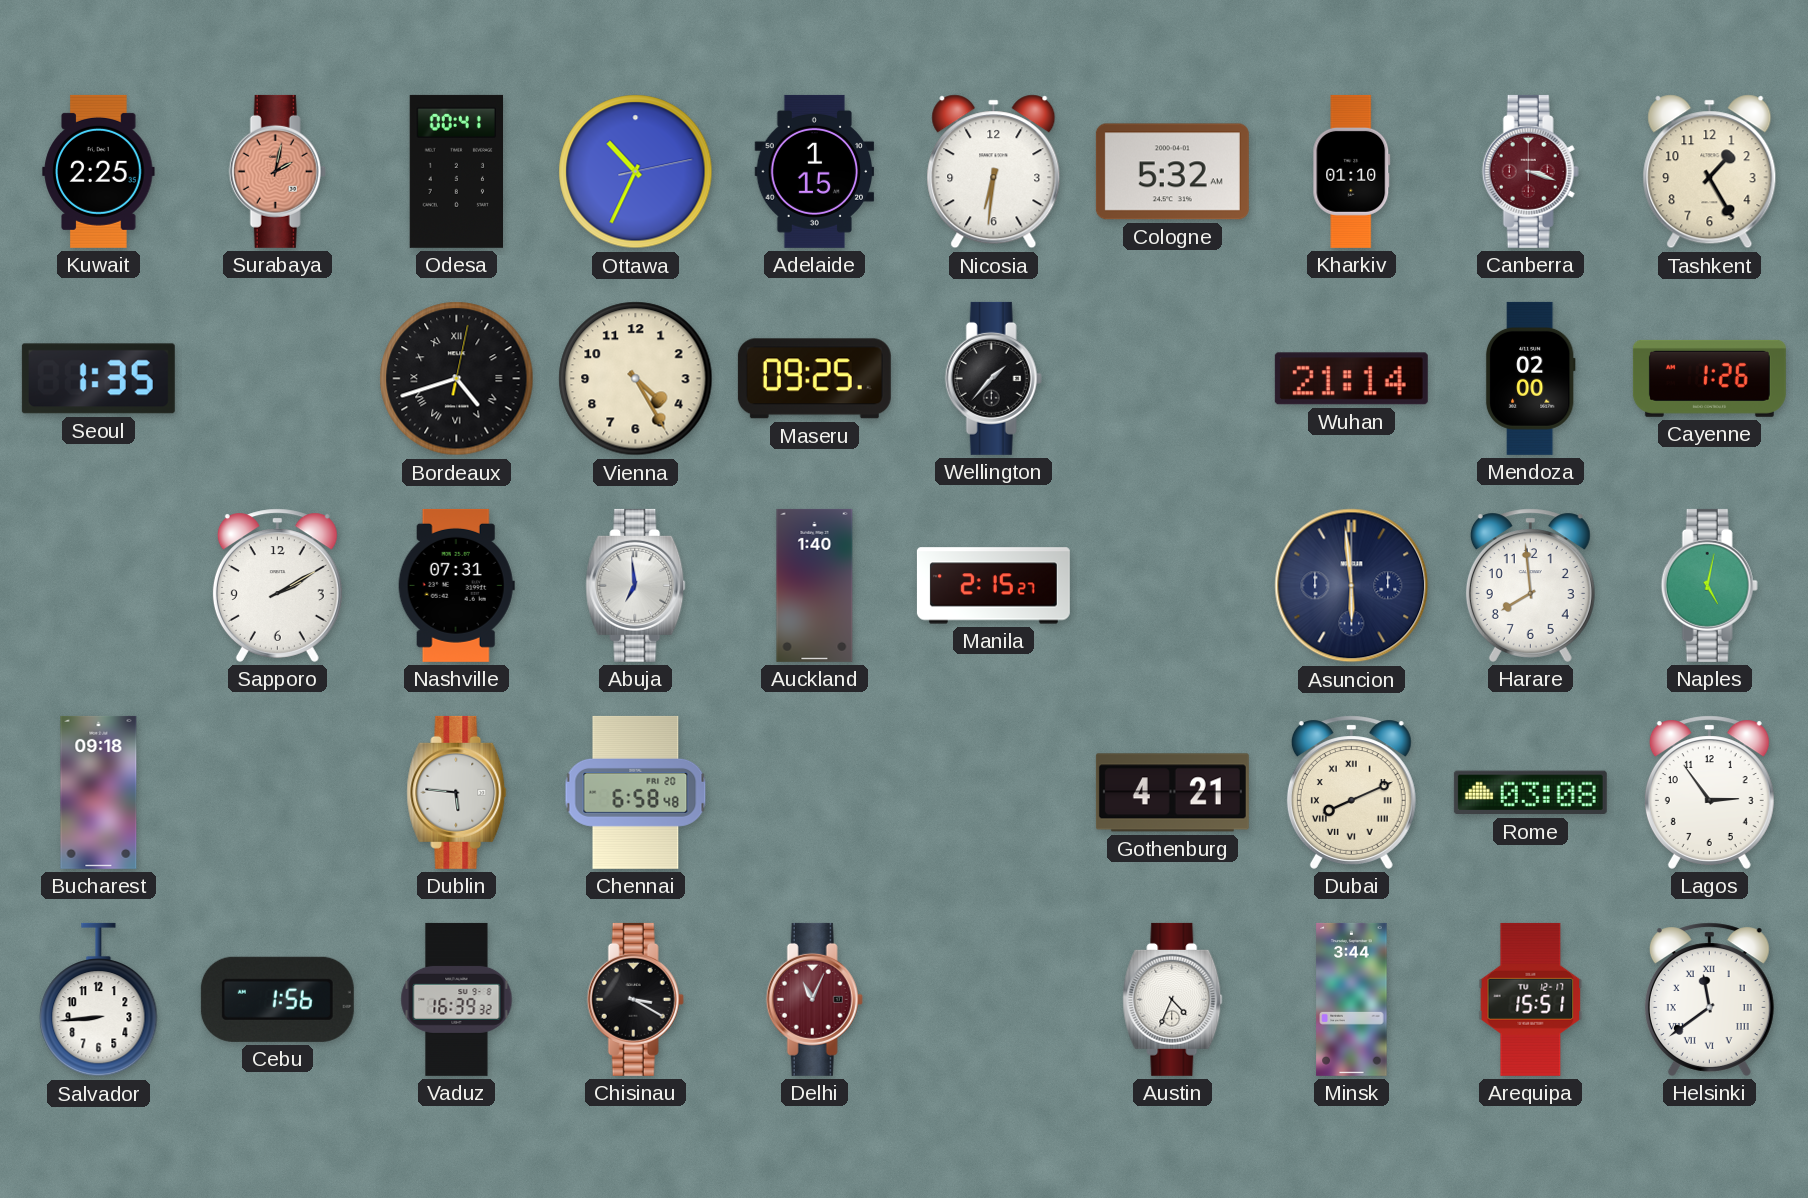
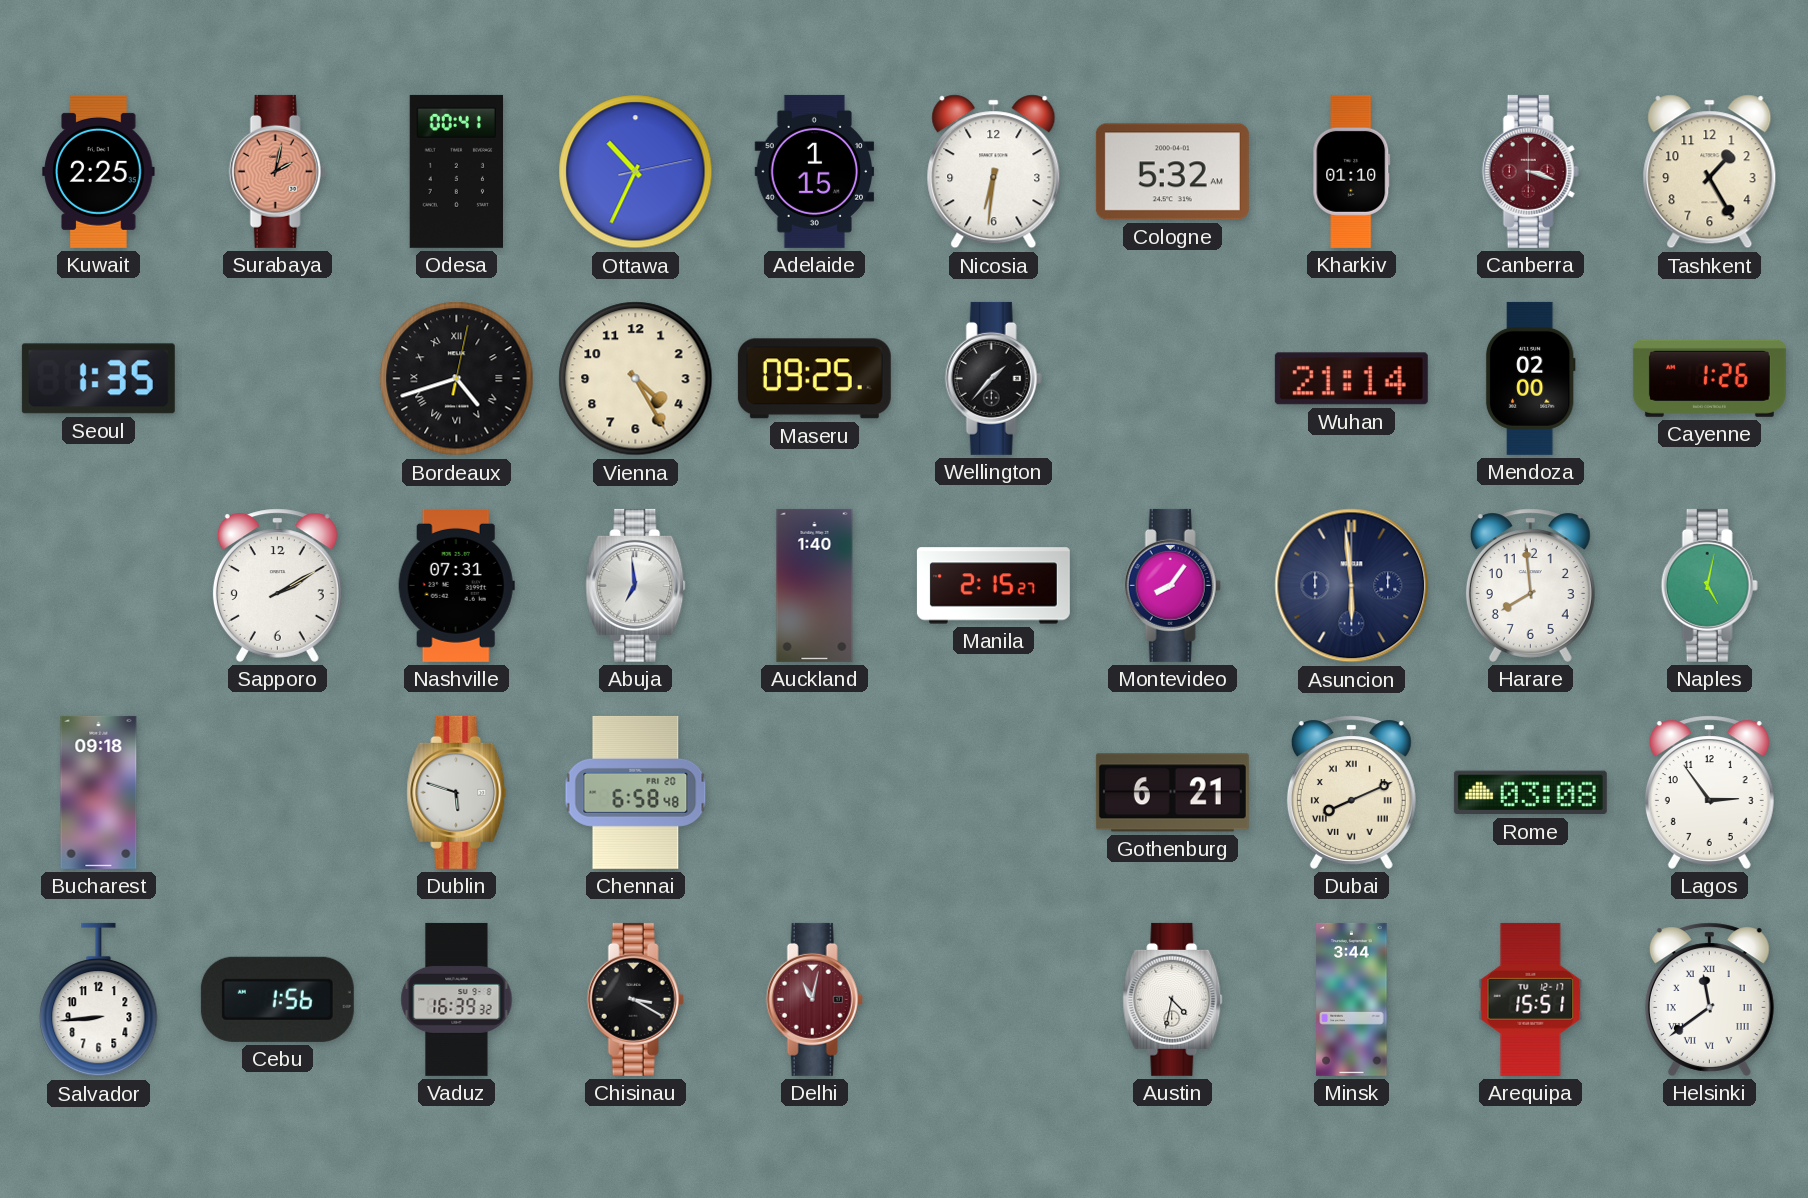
Montevideo: none -> 8:06
Dublin: 5:46 -> 5:48
Gothenburg: 4:21 -> 6:21
Delhi: 11:04 -> 11:02
Austin: 4:34 -> 4:32
